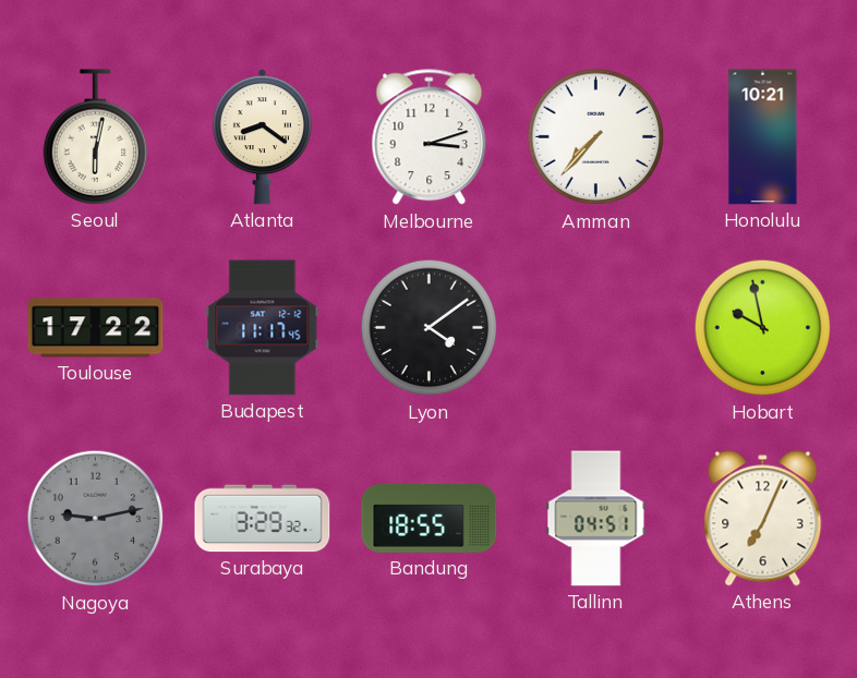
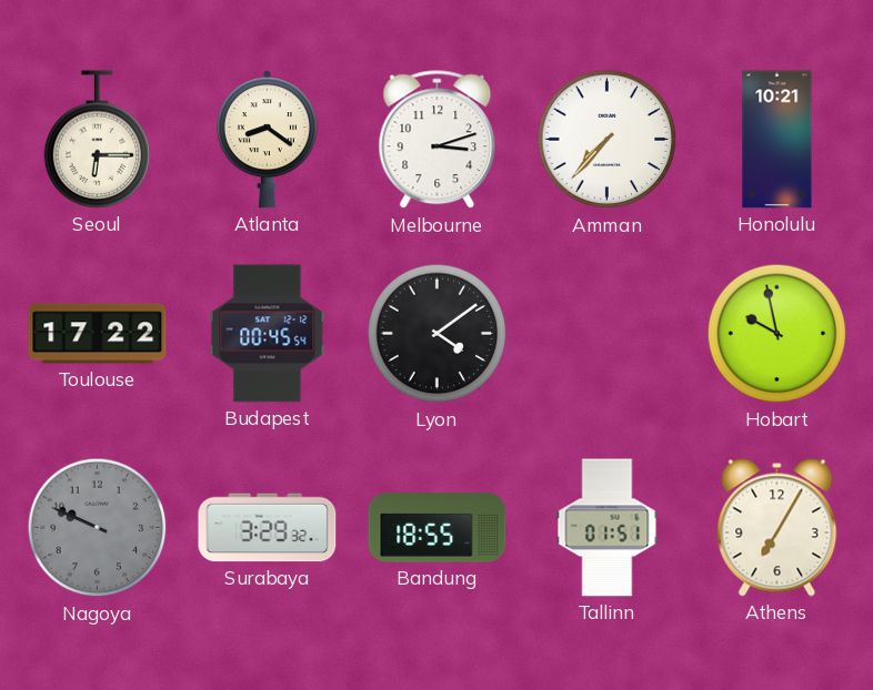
Seoul: 6:02 -> 6:15
Budapest: 11:17 -> 00:45
Nagoya: 9:13 -> 9:49
Tallinn: 04:51 -> 01:51
Athens: 7:04 -> 7:05
